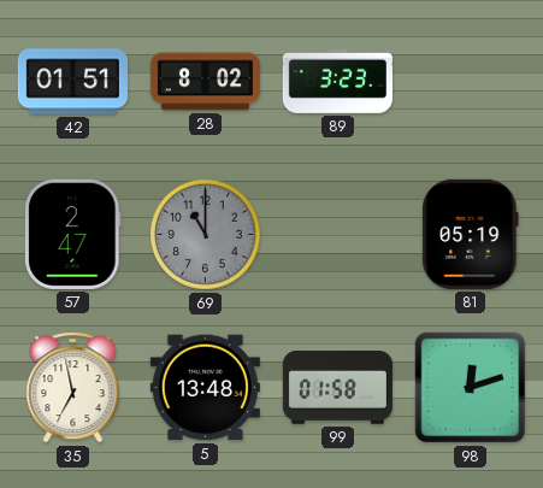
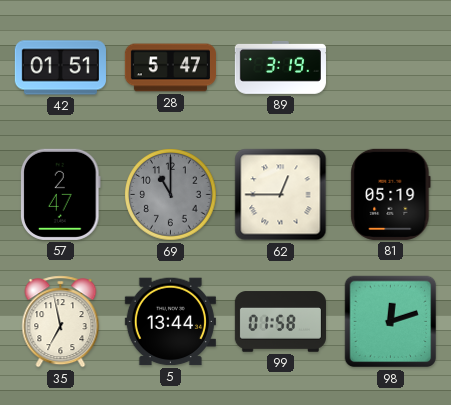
28: 8:02 -> 5:47
89: 3:23 -> 3:19
62: none -> 12:45
5: 13:48 -> 13:44
